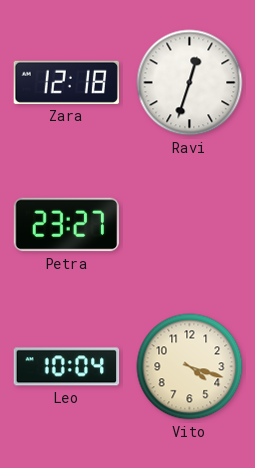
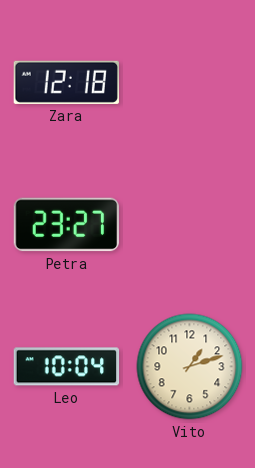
Ravi: 12:33 -> none
Vito: 4:18 -> 1:12
